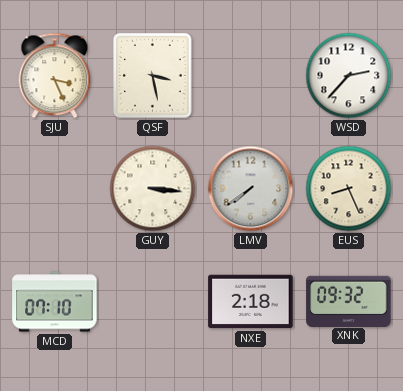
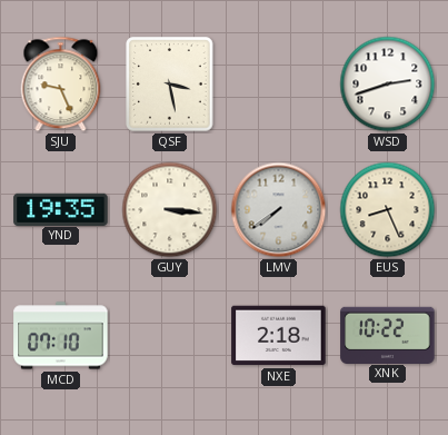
SJU: 3:26 -> 9:26
WSD: 2:37 -> 2:42
YND: none -> 19:35
XNK: 09:32 -> 10:22
